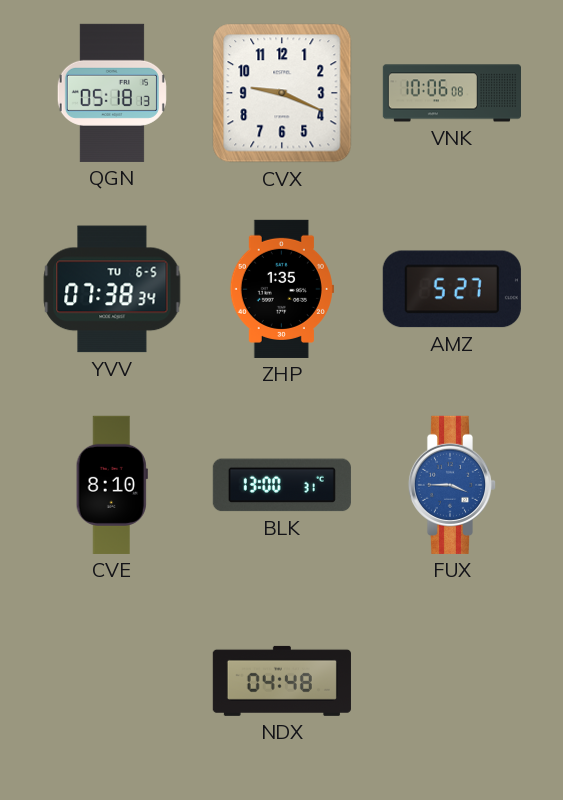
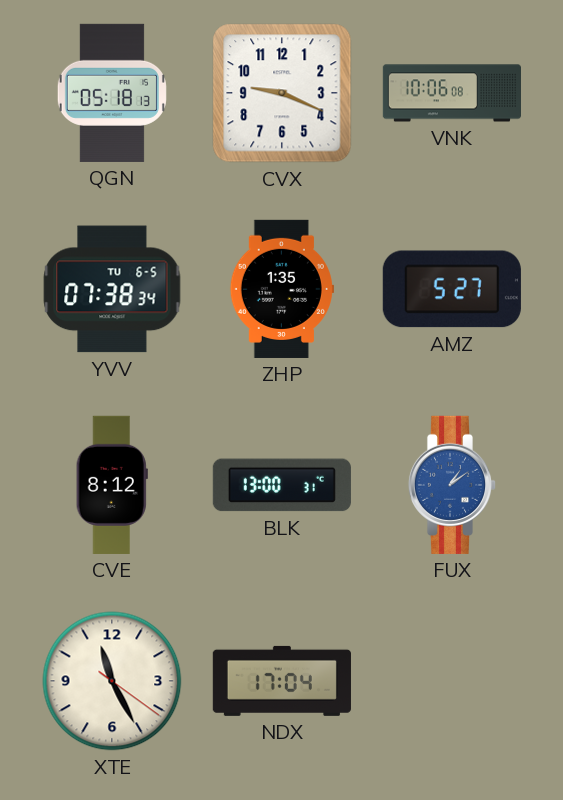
CVE: 8:10 -> 8:12
FUX: 3:45 -> 1:09
XTE: none -> 11:25
NDX: 04:48 -> 17:04
